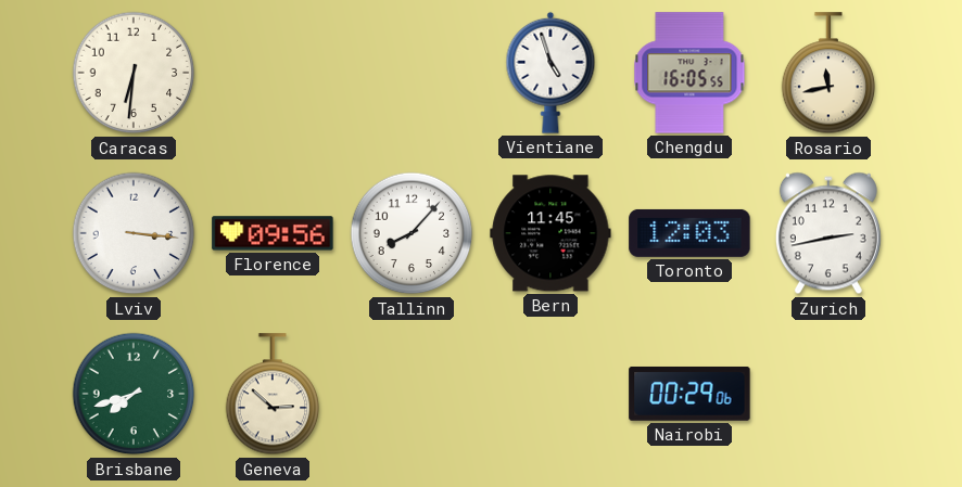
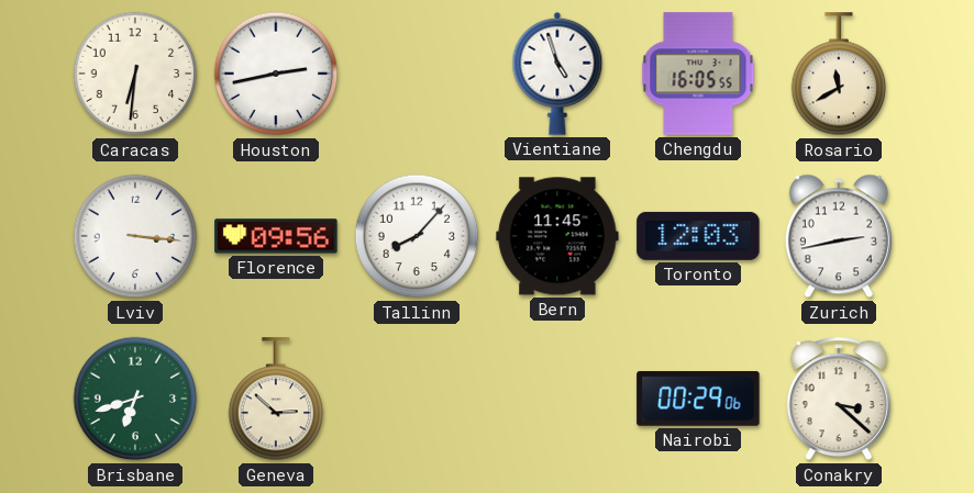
Houston: none -> 2:43
Rosario: 11:43 -> 11:40
Brisbane: 7:42 -> 6:42
Conakry: none -> 3:22
